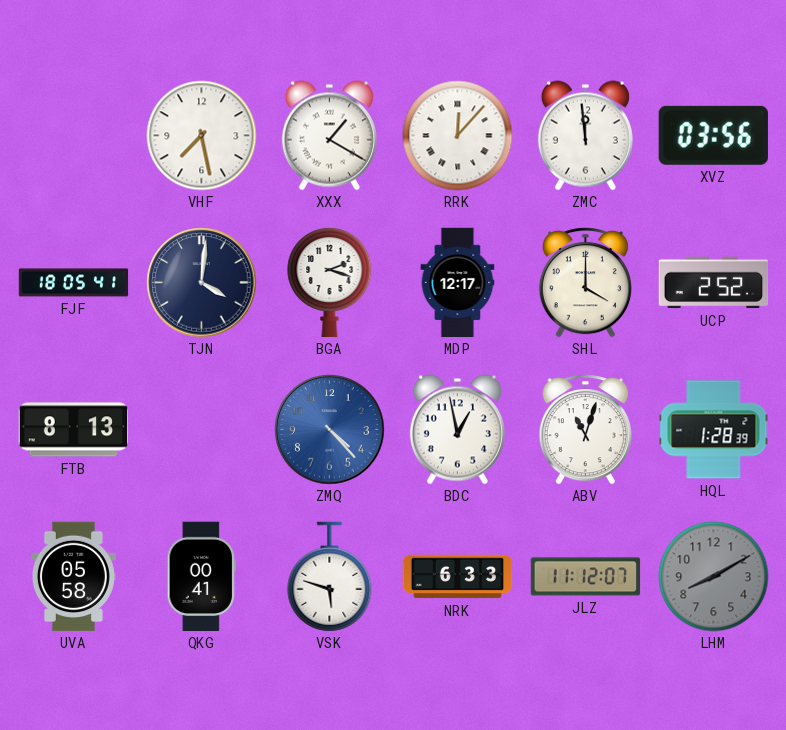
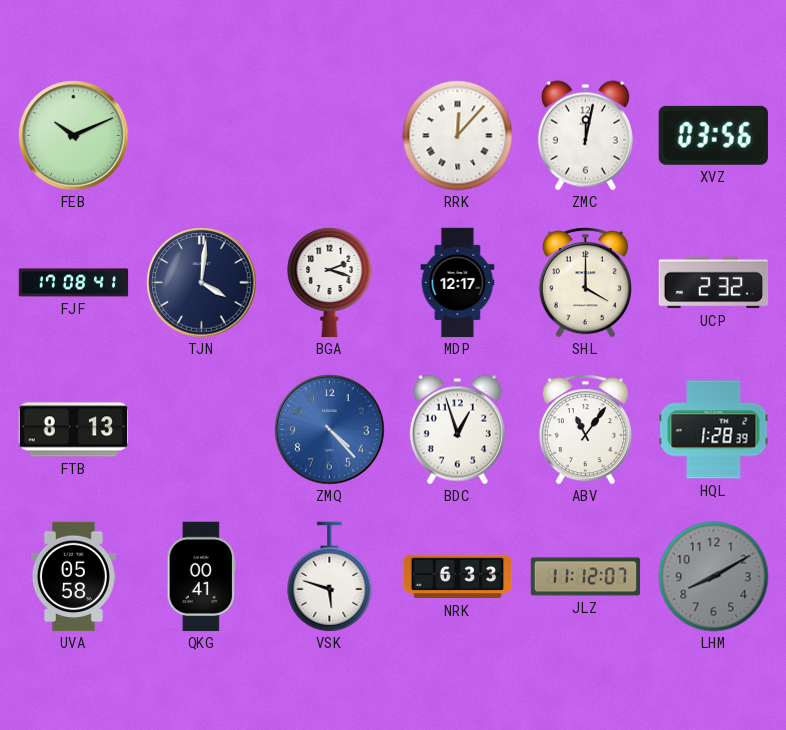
FEB: none -> 10:11
VHF: 7:28 -> none
XXX: 1:20 -> none
ZMC: 11:59 -> 12:02
FJF: 18:05 -> 17:08
UCP: 2:52 -> 2:32
BDC: 12:58 -> 12:57
ABV: 11:03 -> 11:06
